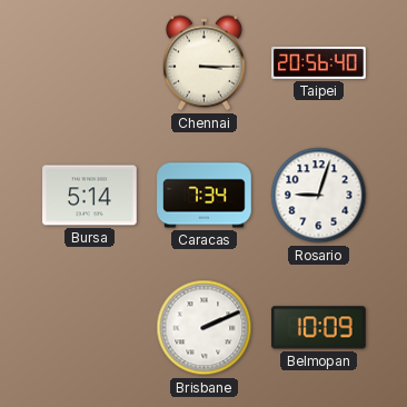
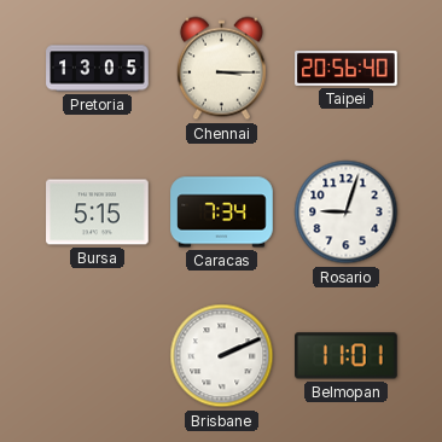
Pretoria: none -> 13:05
Bursa: 5:14 -> 5:15
Belmopan: 10:09 -> 11:01
